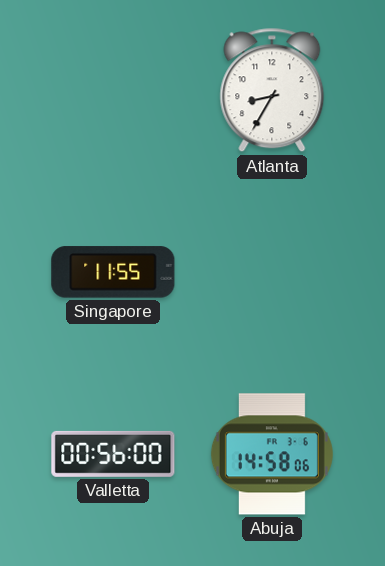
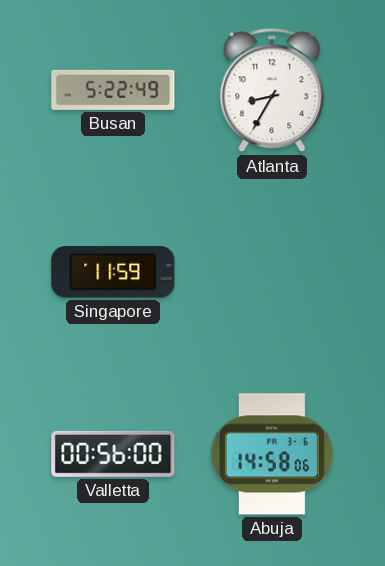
Busan: none -> 5:22
Singapore: 11:55 -> 11:59
